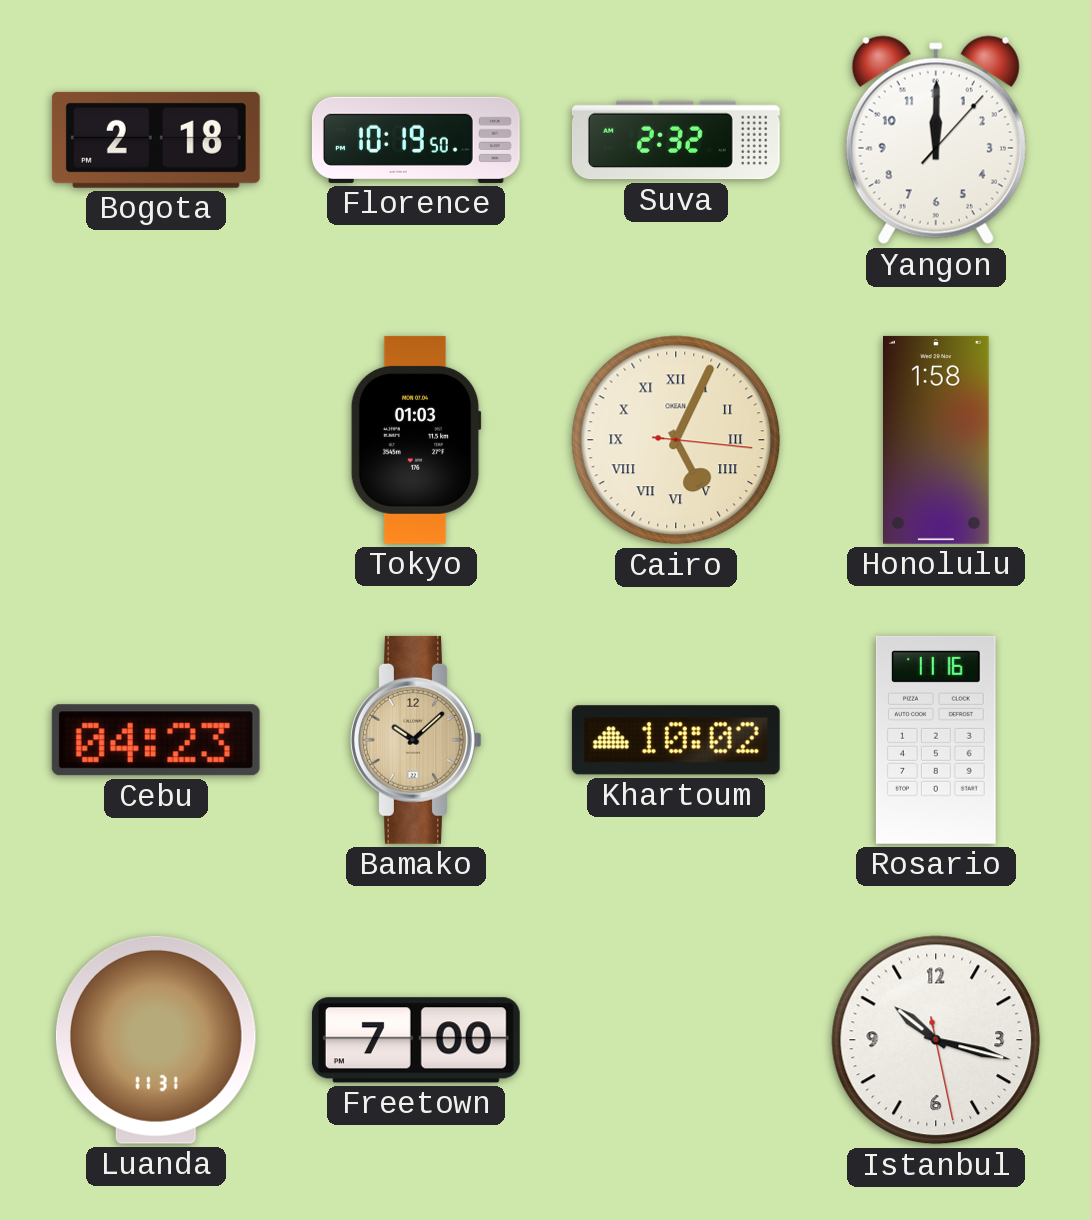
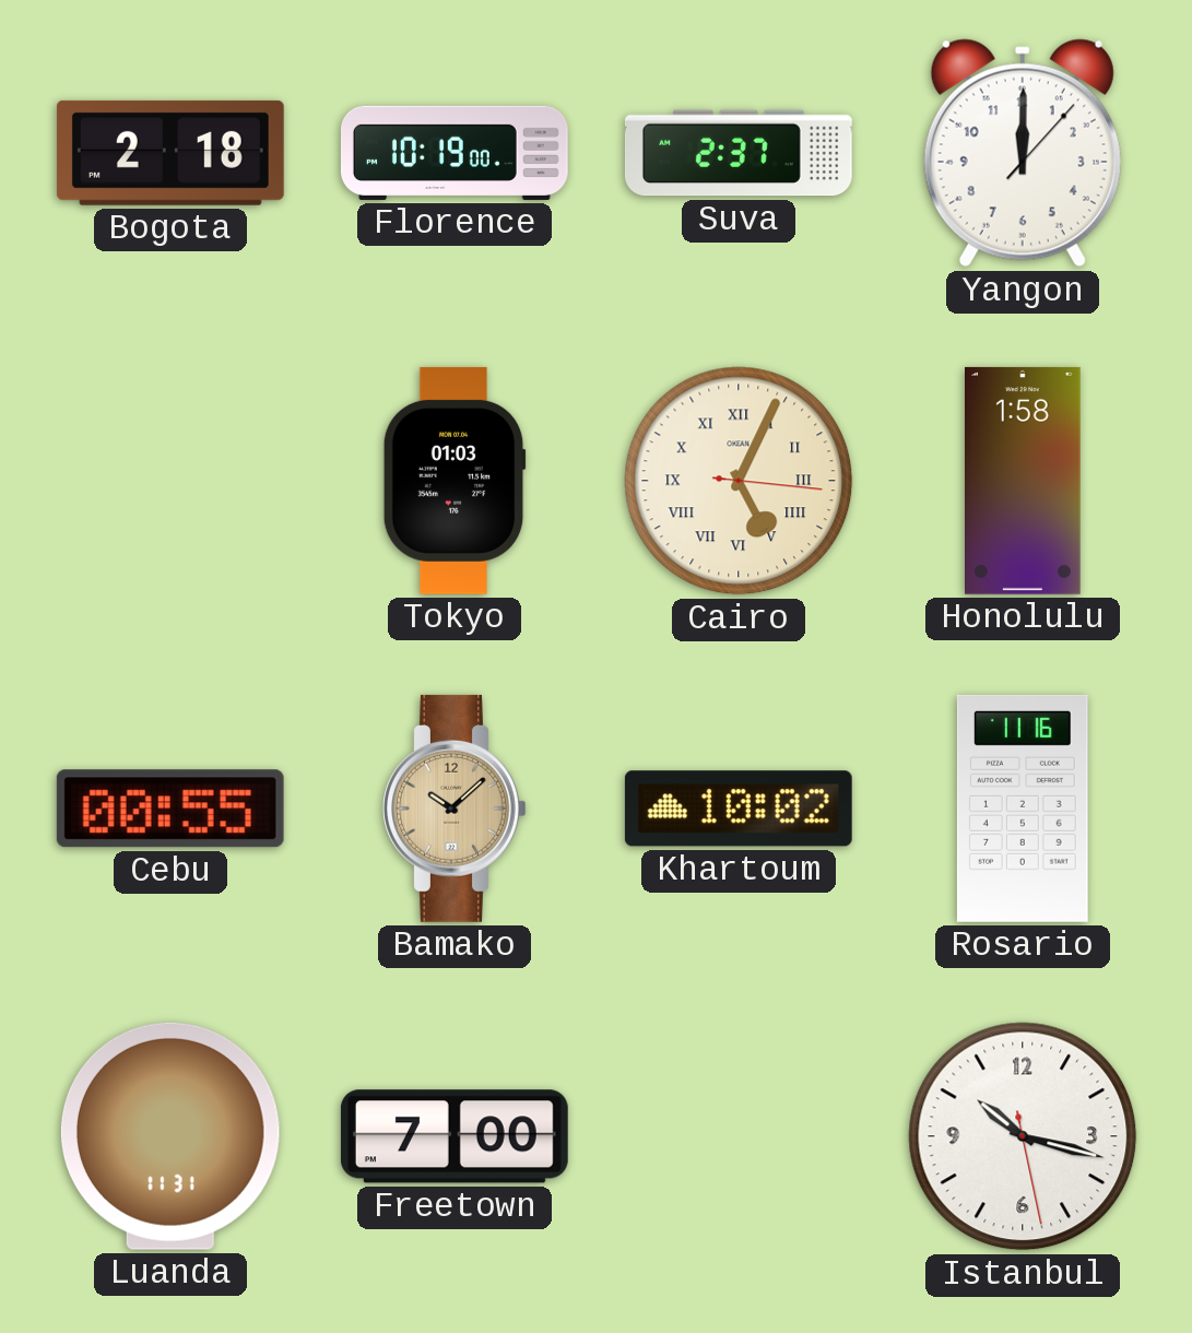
Florence: 10:19:50 -> 10:19:00
Suva: 2:32 -> 2:37
Cebu: 04:23 -> 00:55
